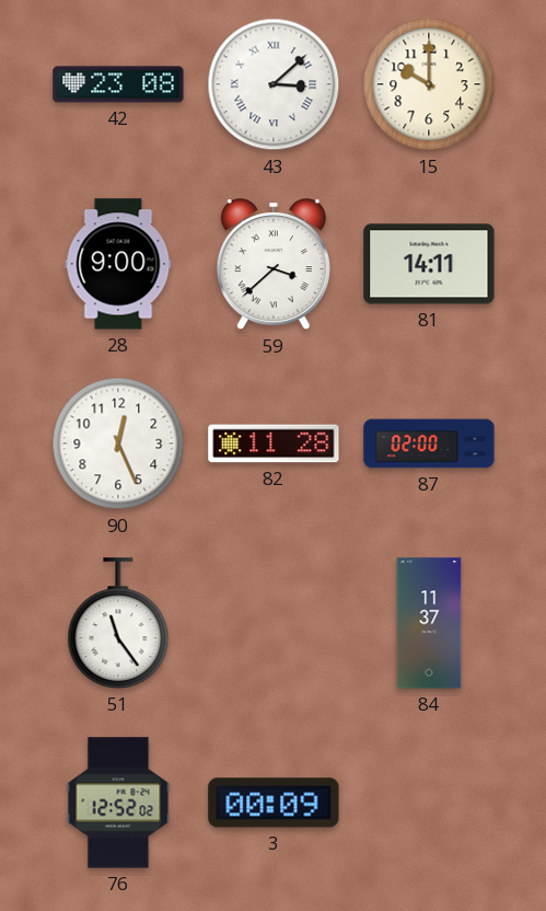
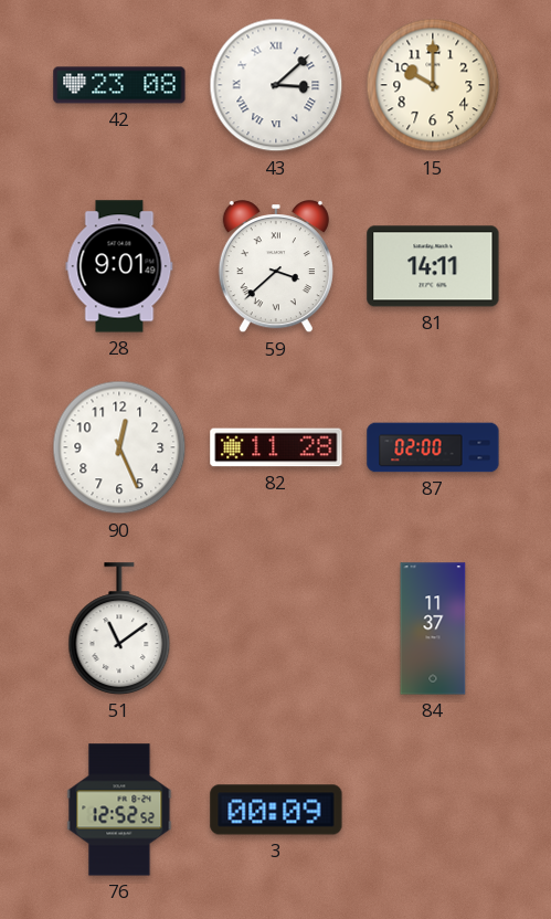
28: 9:00 -> 9:01
51: 11:24 -> 11:09
76: 12:52:02 -> 12:52:52
